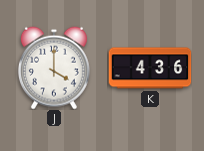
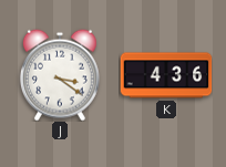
J: 4:00 -> 3:21
